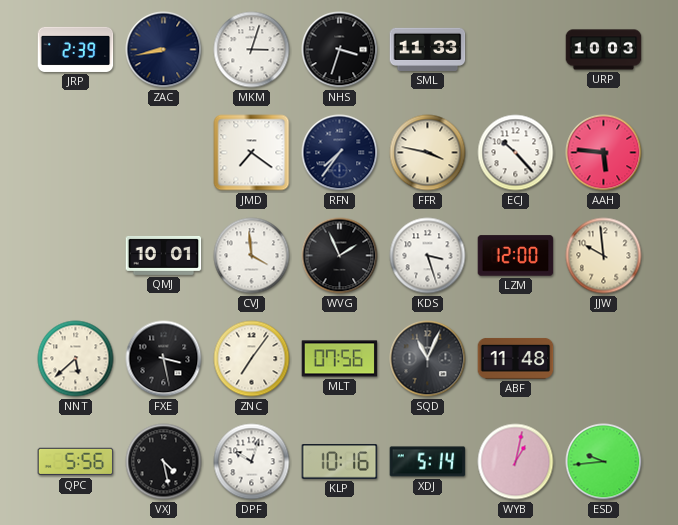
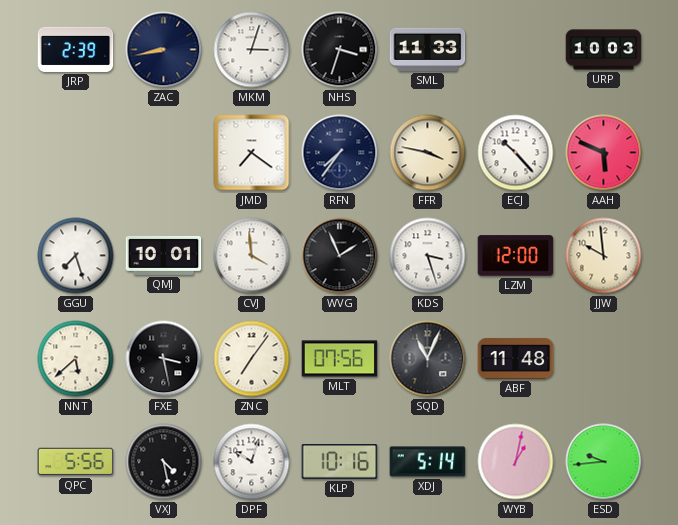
AAH: 5:46 -> 5:49
GGU: none -> 7:27
